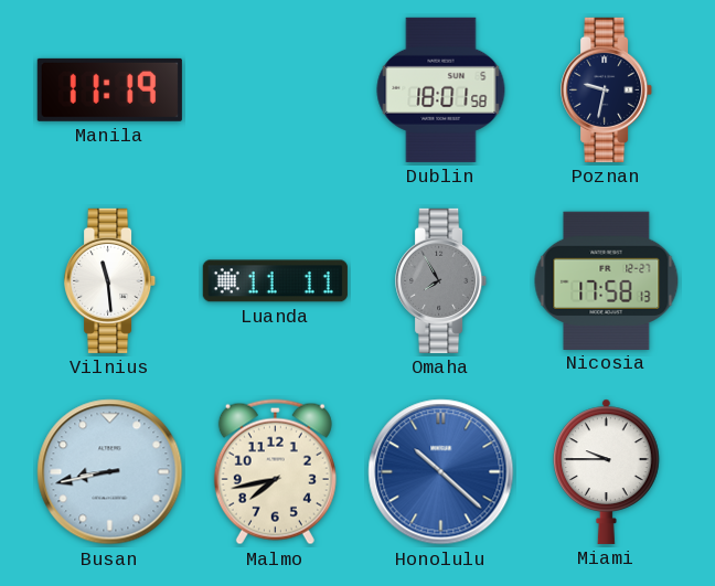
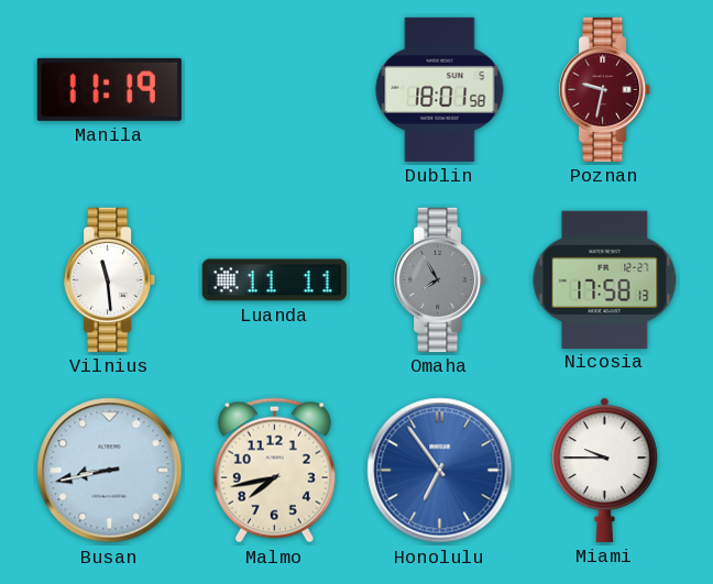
Poznan dial: navy -> burgundy
Honolulu: 10:22 -> 6:54
